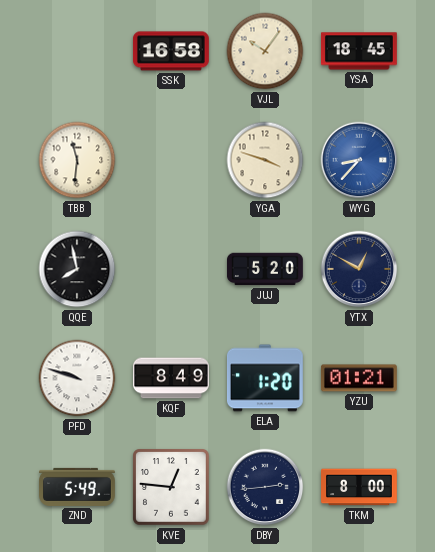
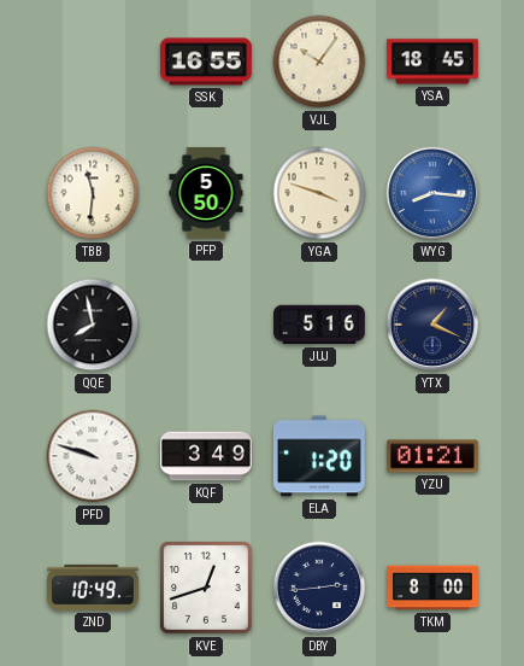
SSK: 16:58 -> 16:55
PFP: none -> 5:50
WYG: 8:37 -> 8:16
JUJ: 5:20 -> 5:16
YTX: 12:50 -> 1:19
KQF: 8:49 -> 3:49
ZND: 5:49 -> 10:49
KVE: 12:46 -> 12:42
